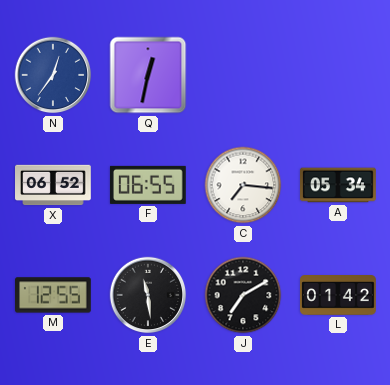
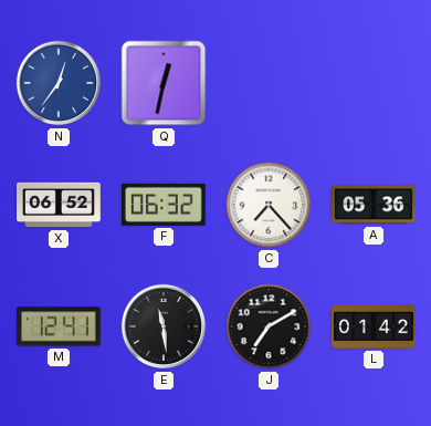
F: 06:55 -> 06:32
C: 7:16 -> 7:23
A: 05:34 -> 05:36
M: 12:55 -> 12:41
